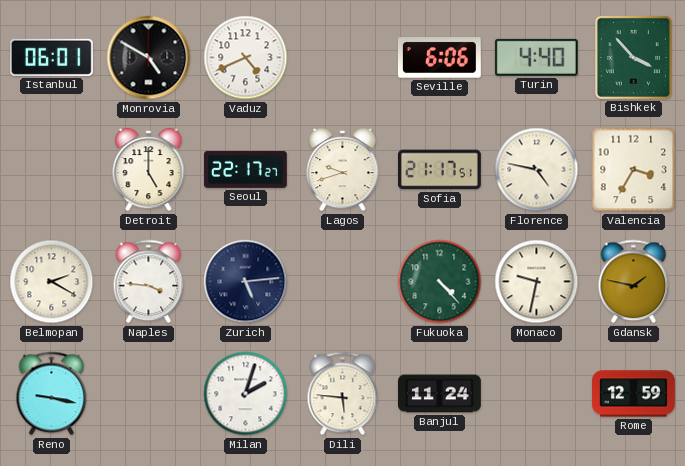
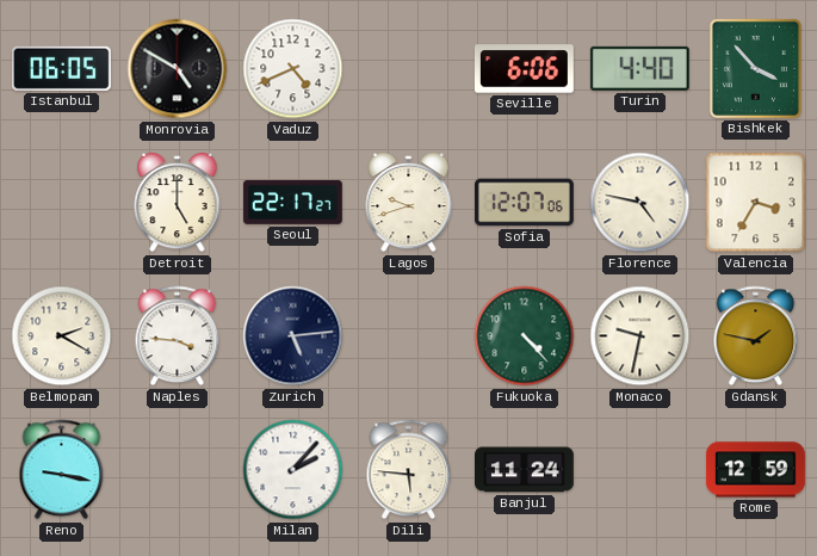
Istanbul: 06:01 -> 06:05
Sofia: 21:17 -> 12:07
Milan: 2:03 -> 2:07
